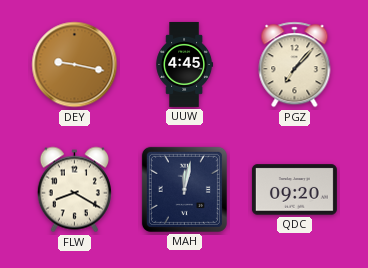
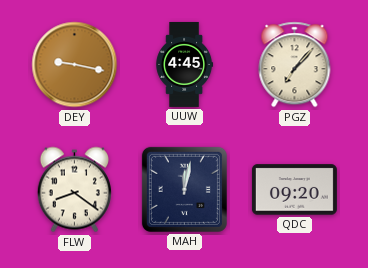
FLW: 8:20 -> 8:21
